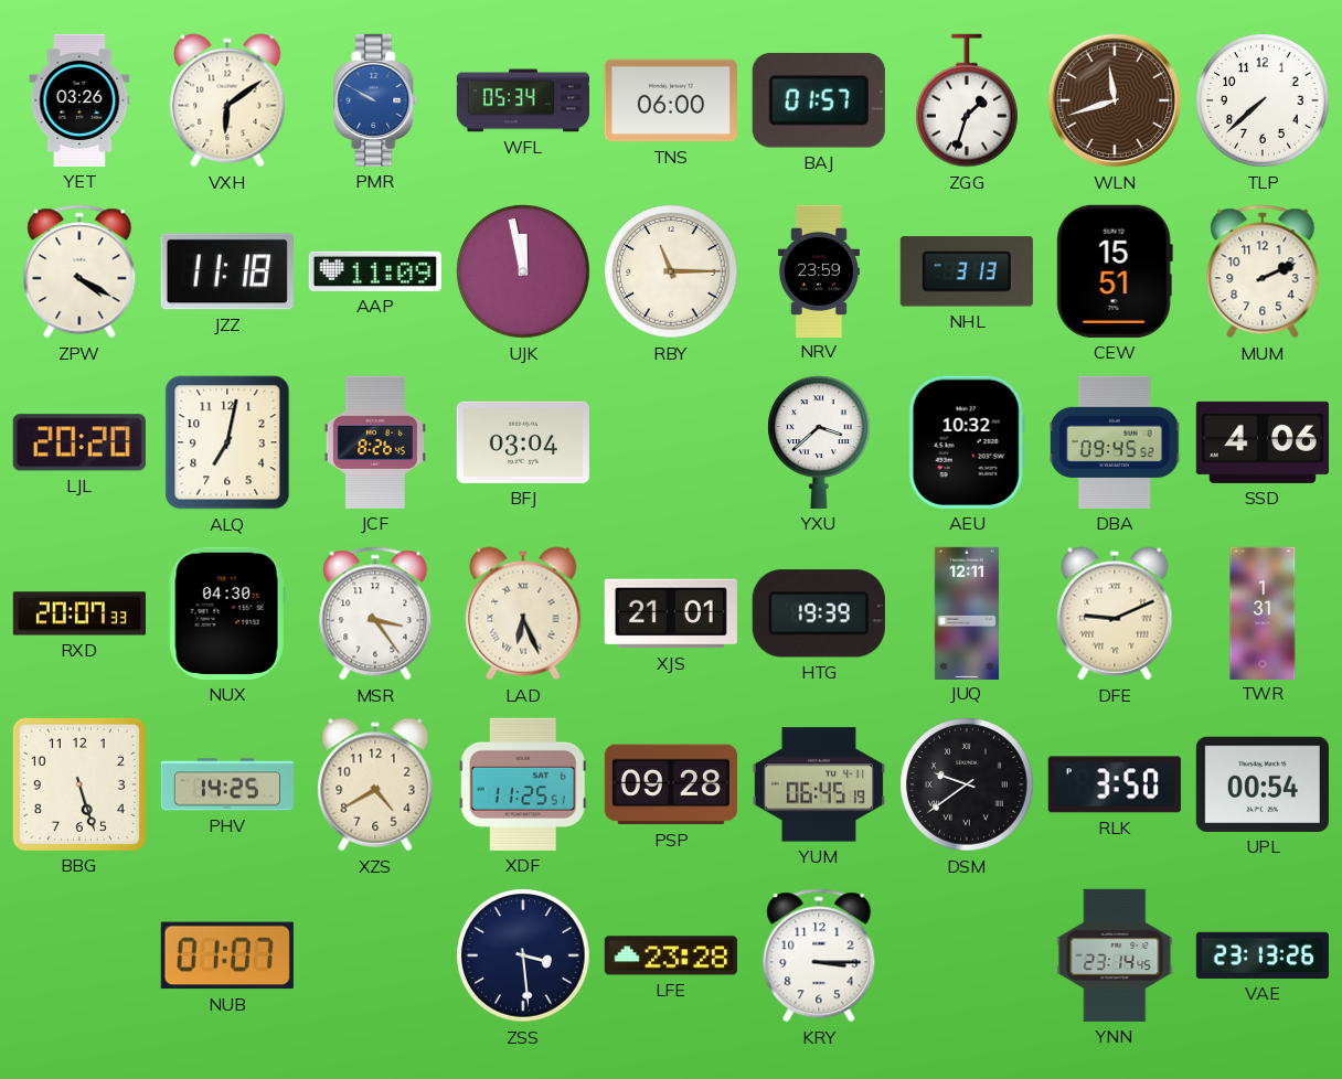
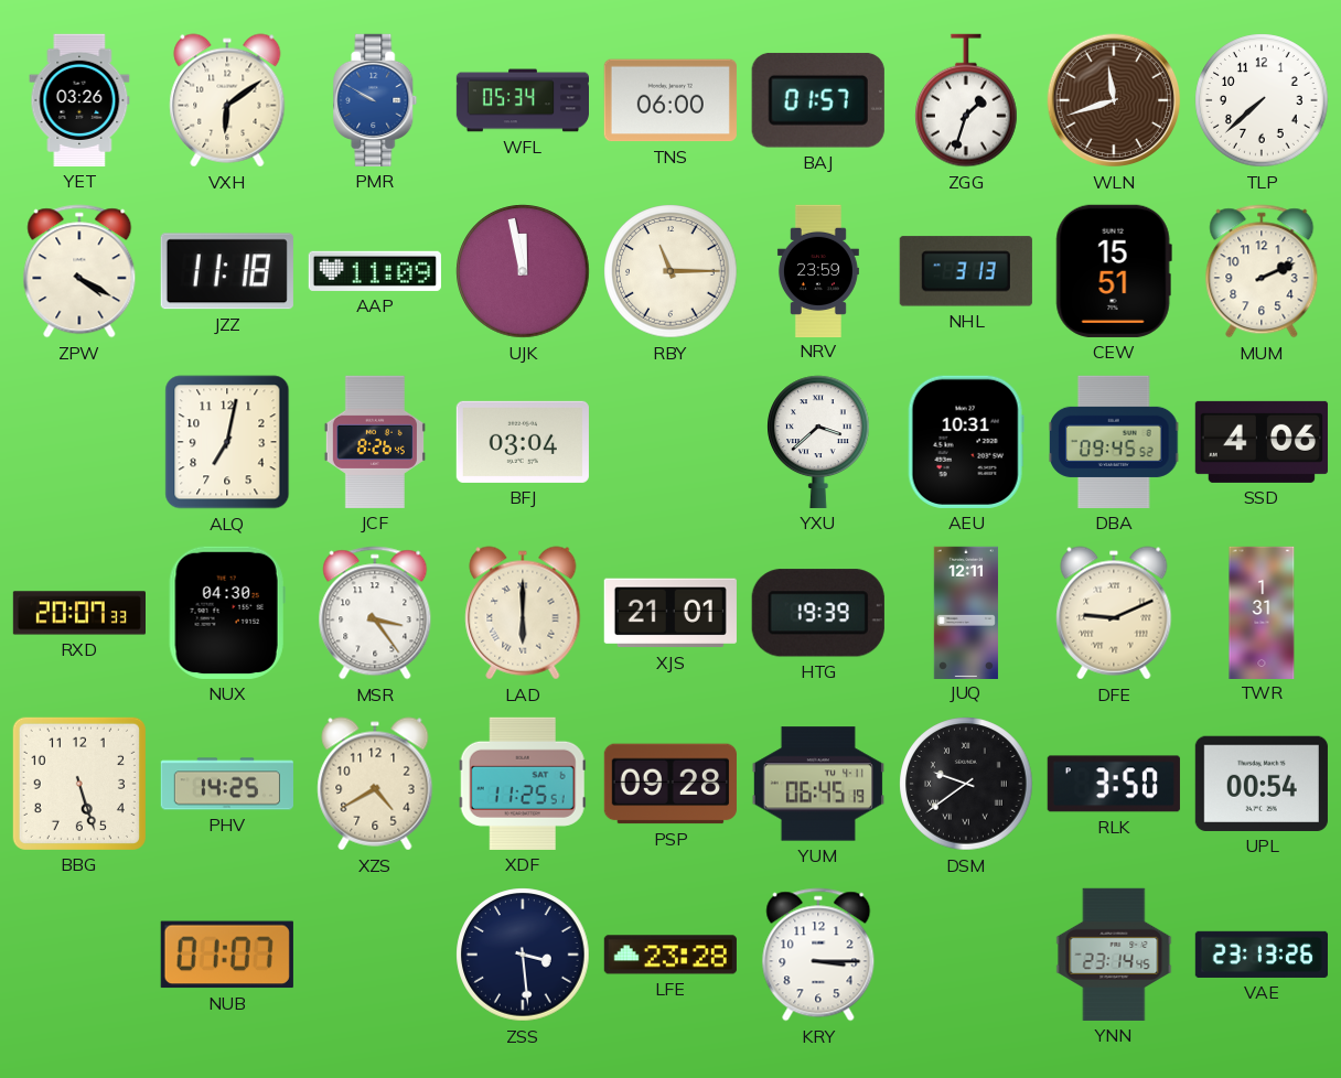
LJL: 20:20 -> none
AEU: 10:32 -> 10:31
LAD: 6:26 -> 6:00
